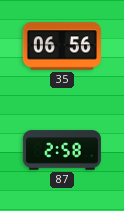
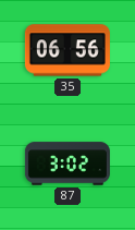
87: 2:58 -> 3:02
